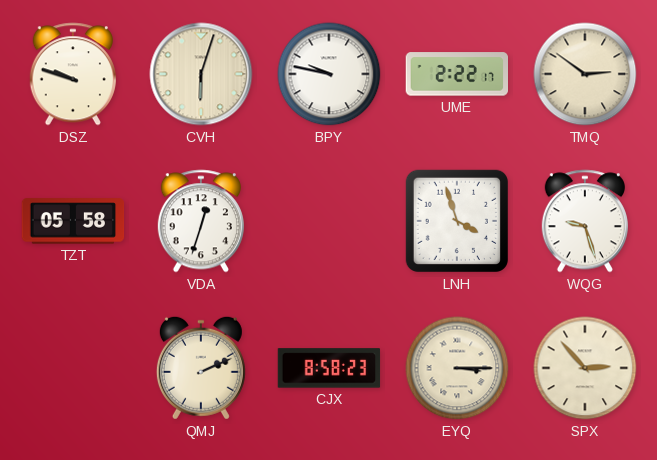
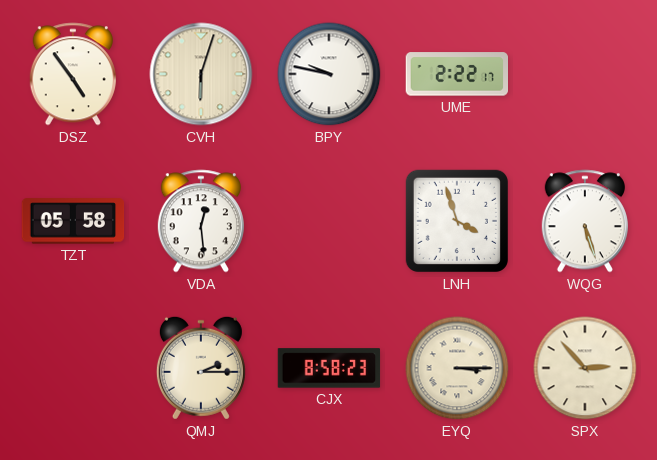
DSZ: 9:48 -> 4:54
TMQ: 2:51 -> none
VDA: 12:33 -> 12:29
WQG: 9:27 -> 5:27
QMJ: 2:11 -> 2:15
